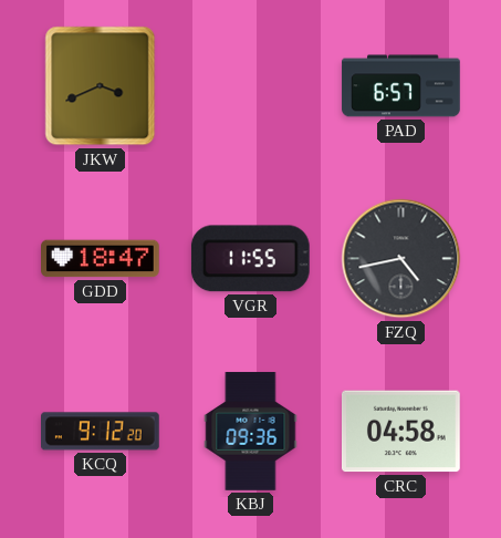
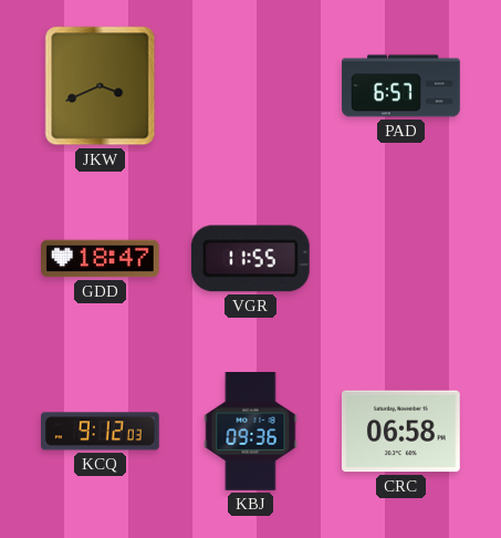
FZQ: 4:43 -> none
KCQ: 9:12:20 -> 9:12:03
CRC: 04:58 -> 06:58
